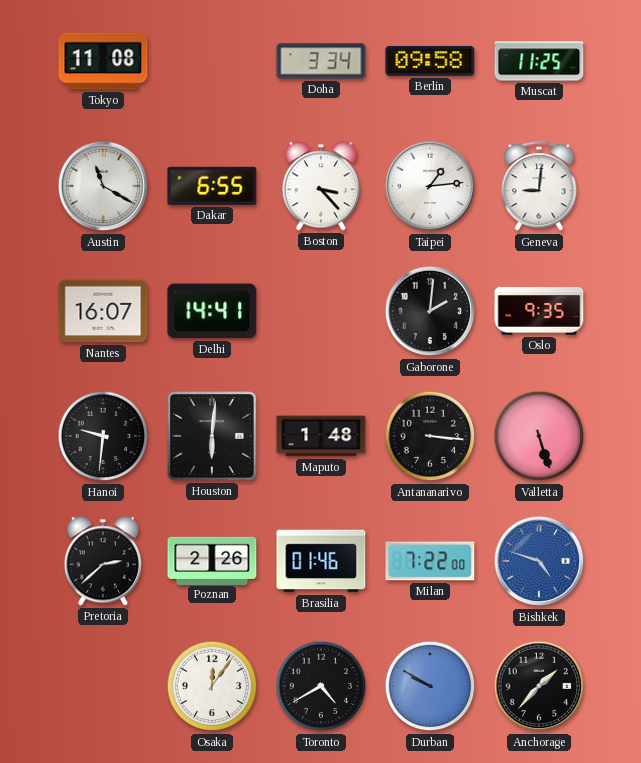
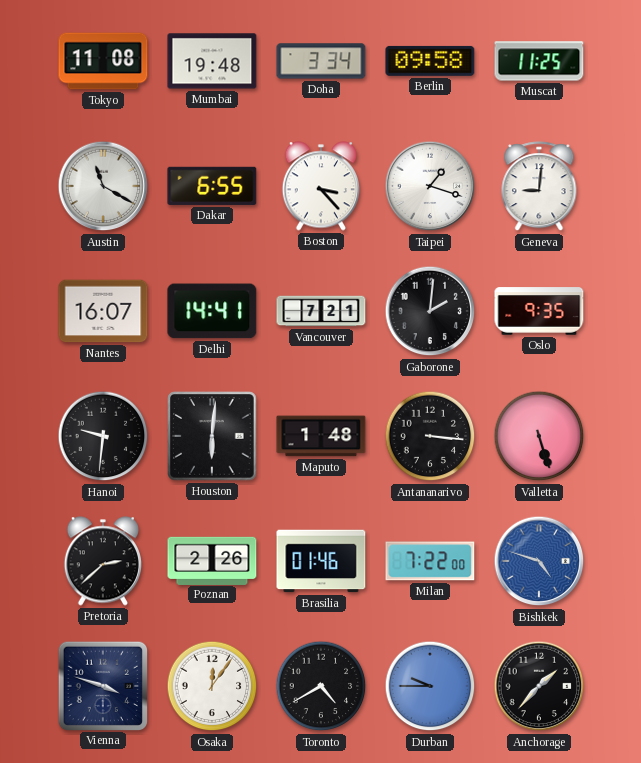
Mumbai: none -> 19:48
Taipei: 1:14 -> 1:18
Vancouver: none -> 7:21
Vienna: none -> 3:48
Durban: 9:50 -> 9:45
